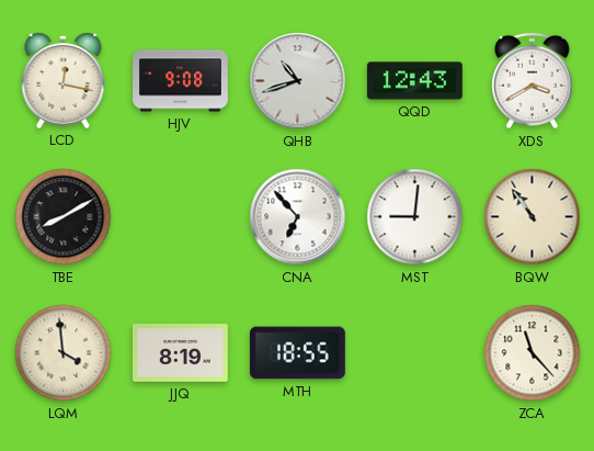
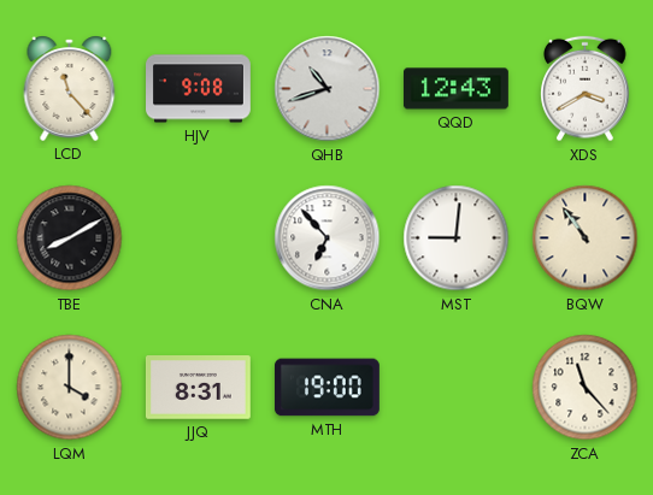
LCD: 12:17 -> 11:23
LQM: 3:59 -> 4:00
JJQ: 8:19 -> 8:31
MTH: 18:55 -> 19:00
